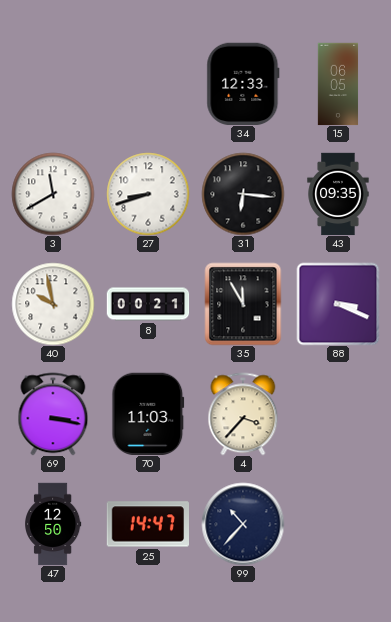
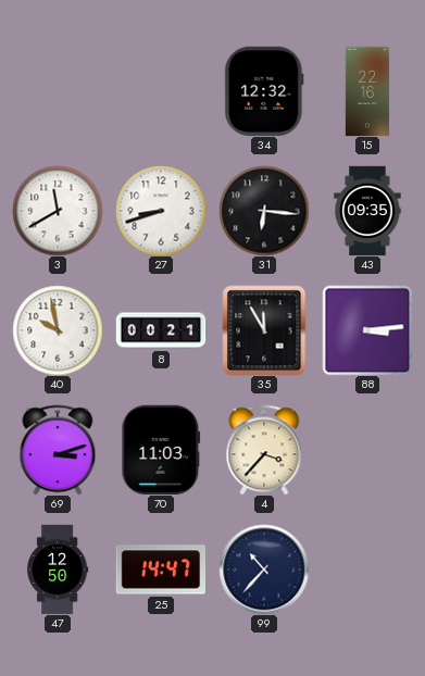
34: 12:33 -> 12:32
15: 06:05 -> 22:16
88: 3:19 -> 3:14
69: 3:17 -> 3:12
